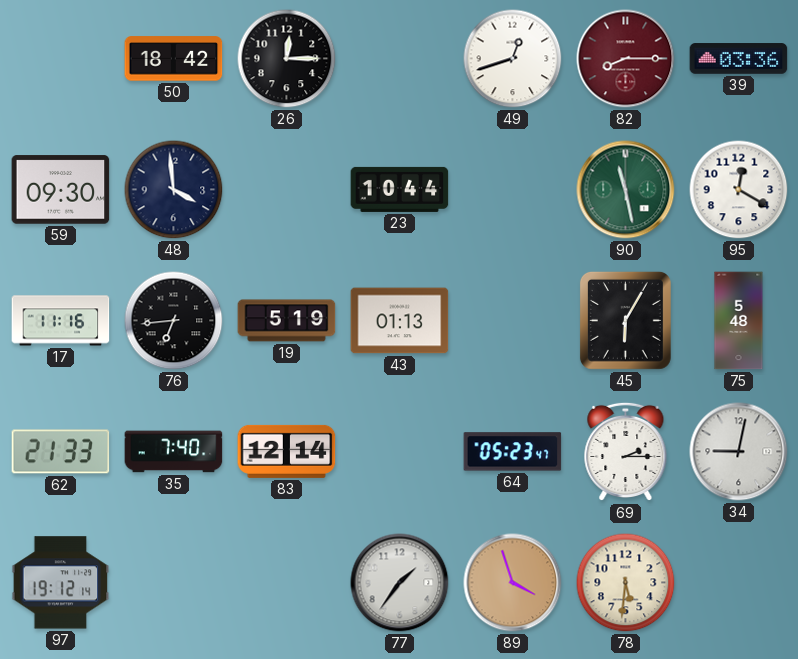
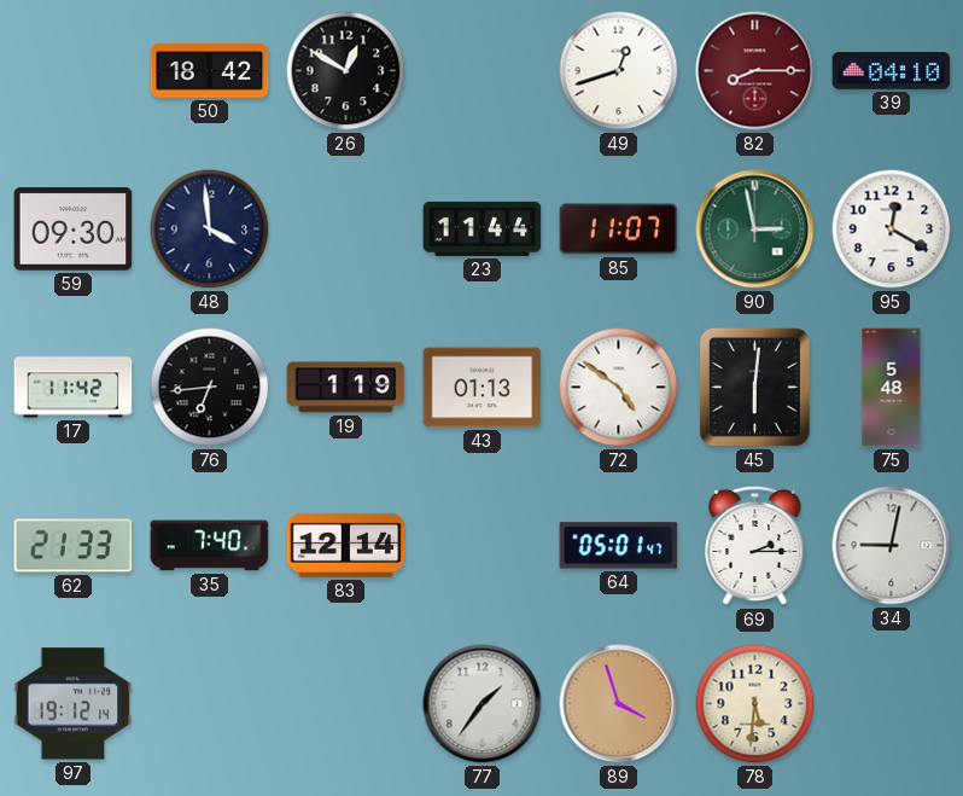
26: 12:15 -> 12:50
39: 03:36 -> 04:10
23: 10:44 -> 11:44
85: none -> 11:07
90: 11:28 -> 2:58
17: 11:16 -> 11:42
19: 5:19 -> 1:19
72: none -> 4:51
45: 6:05 -> 6:01
64: 05:23 -> 05:01
